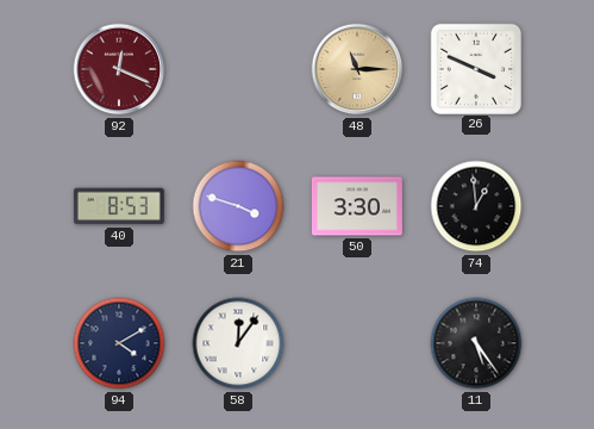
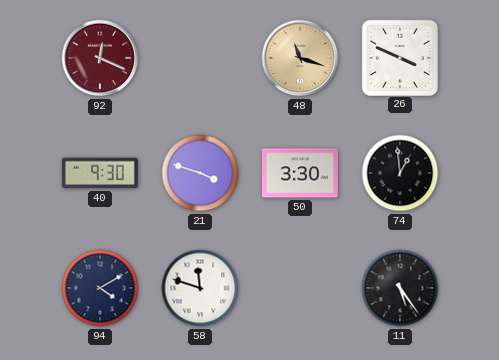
48: 11:15 -> 11:18
40: 8:53 -> 9:30
58: 12:06 -> 11:48
